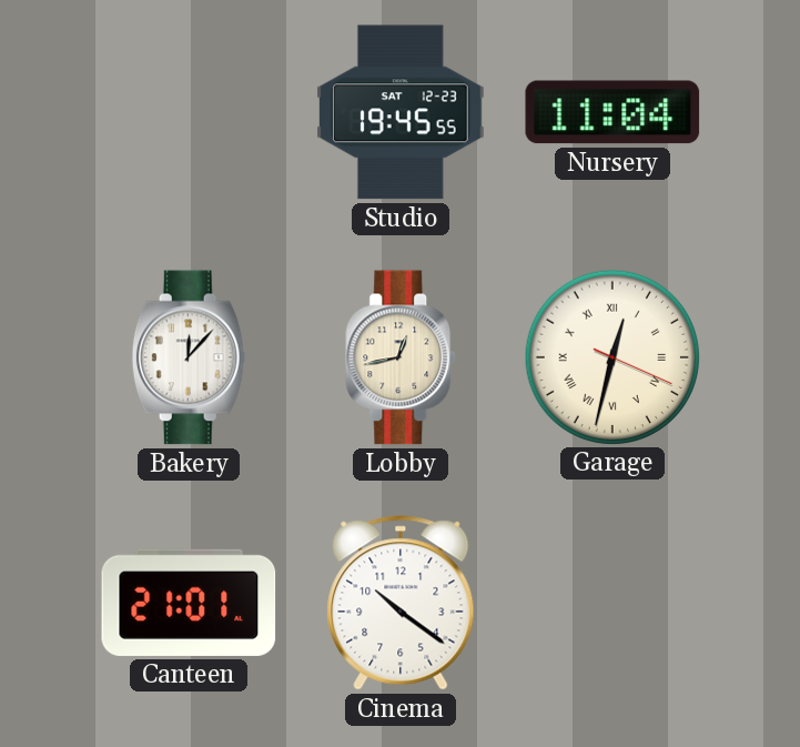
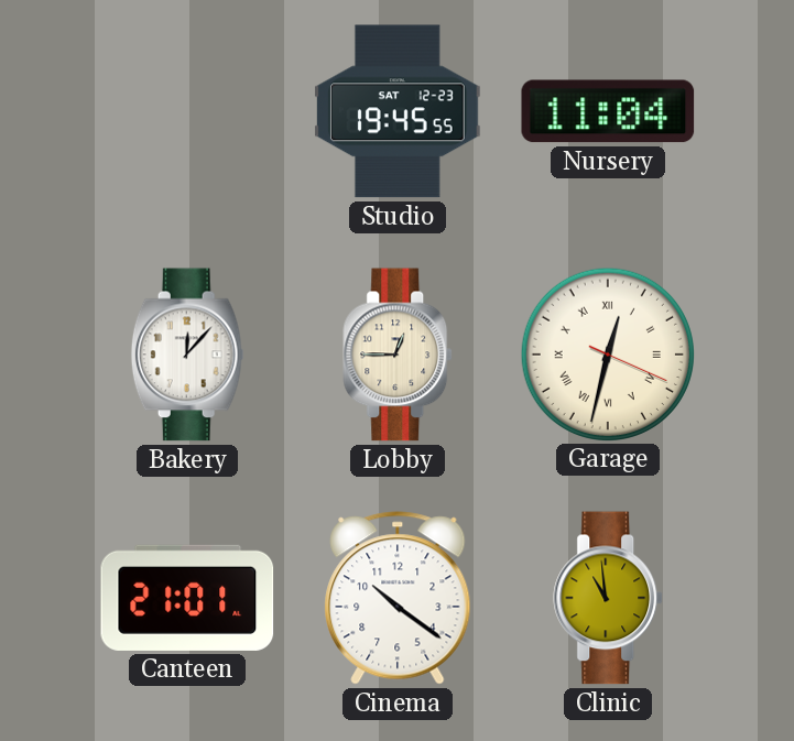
Lobby: 12:43 -> 12:45
Clinic: none -> 10:59
